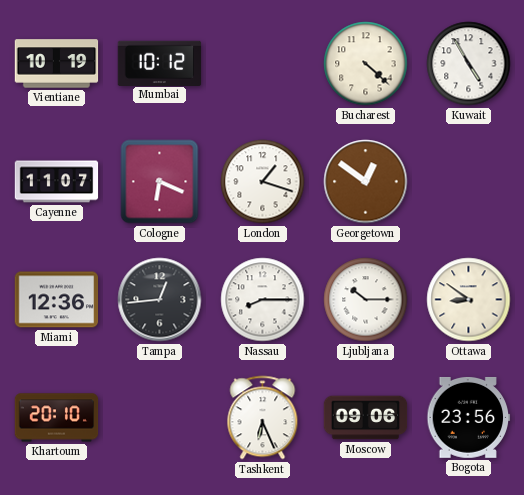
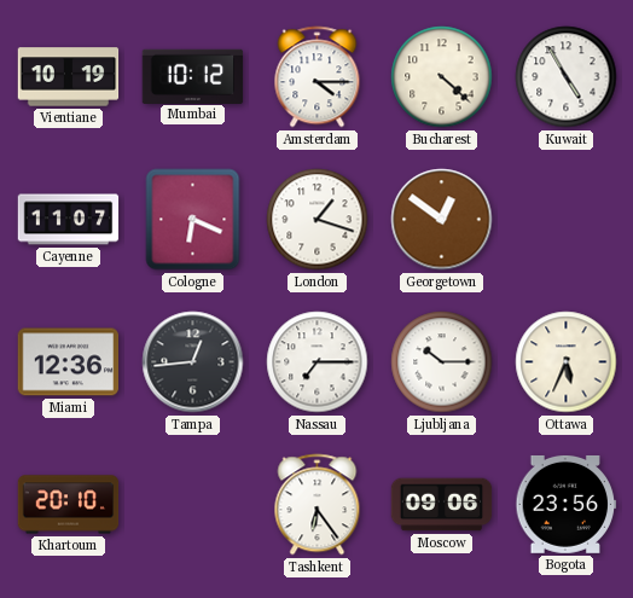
Amsterdam: none -> 4:15
Nassau: 8:15 -> 7:15
Ottawa: 8:51 -> 5:34
Tashkent: 6:26 -> 6:24
